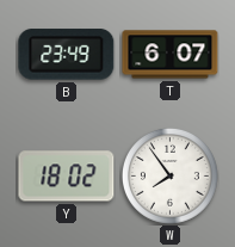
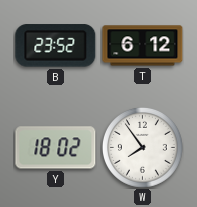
B: 23:49 -> 23:52
T: 6:07 -> 6:12
